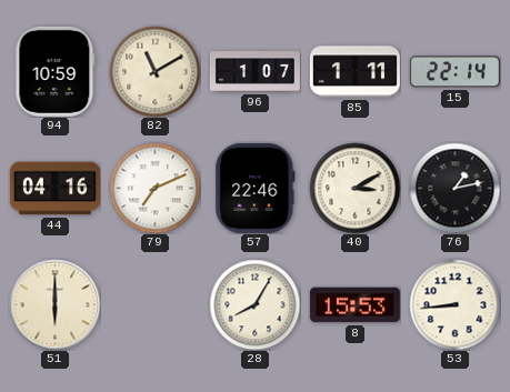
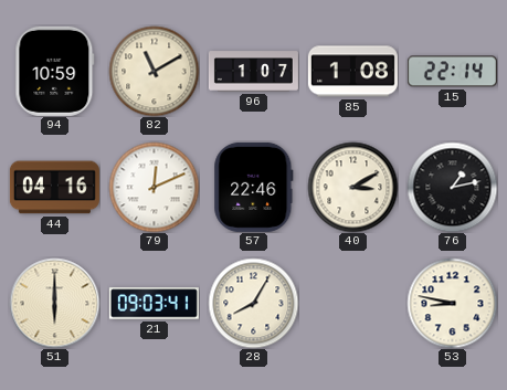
85: 1:11 -> 1:08
79: 7:11 -> 12:11
21: none -> 09:03
8: 15:53 -> none
53: 8:44 -> 8:47
